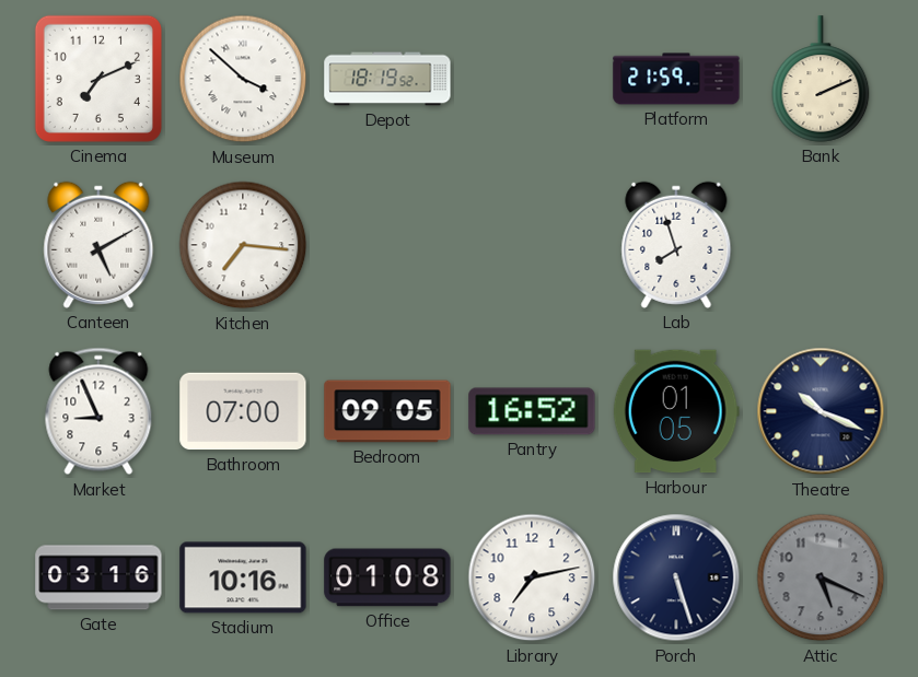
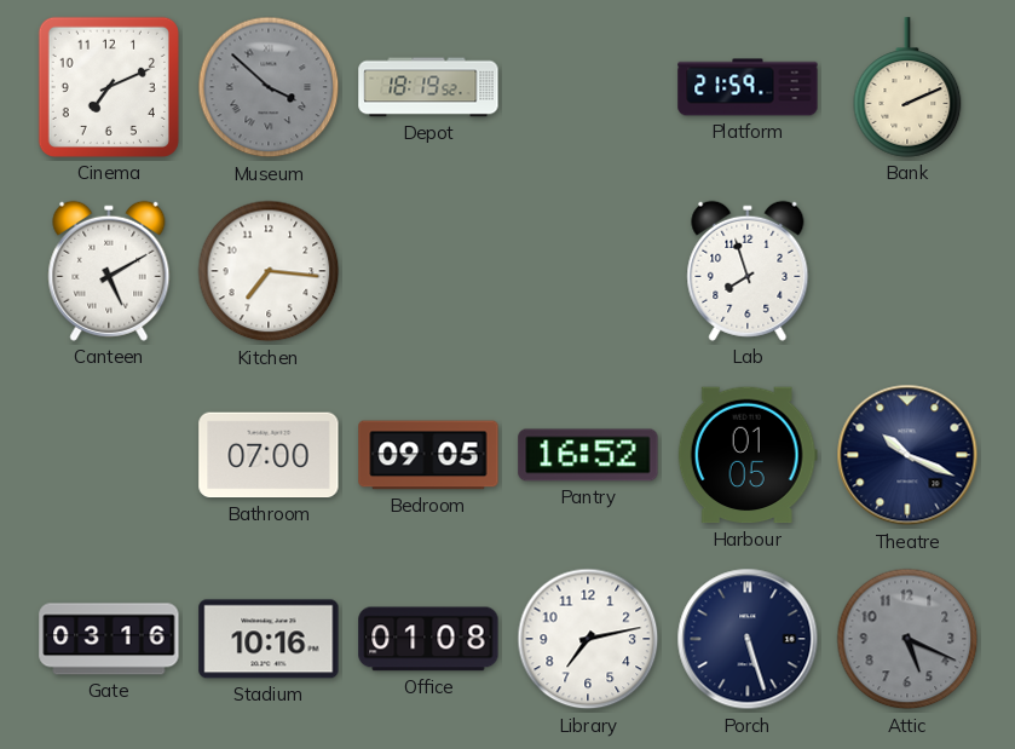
Museum dial: white -> grey
Market: 8:56 -> none
